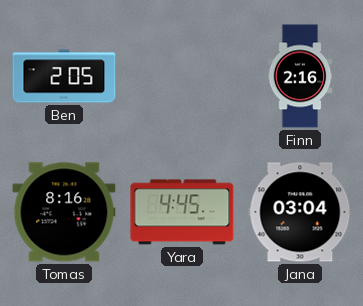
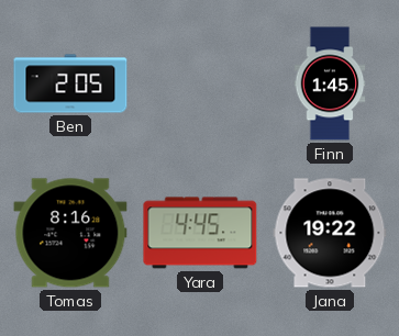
Finn: 2:16 -> 1:45
Jana: 03:04 -> 19:22
